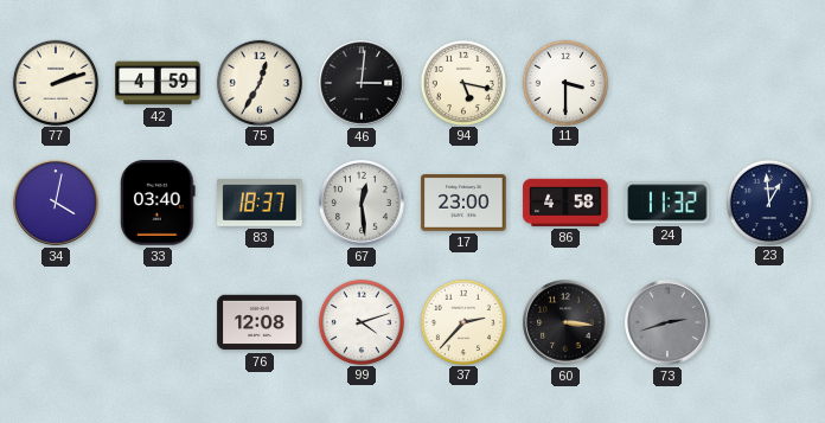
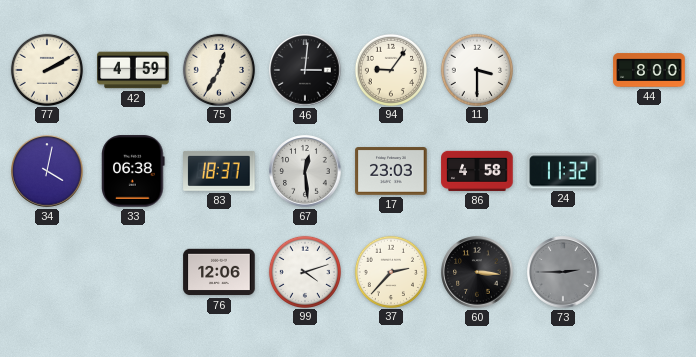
77: 2:12 -> 2:10
94: 5:17 -> 9:06
44: none -> 8:00
33: 03:40 -> 06:38
17: 23:00 -> 23:03
23: 12:59 -> none
76: 12:08 -> 12:06
73: 2:42 -> 2:45
